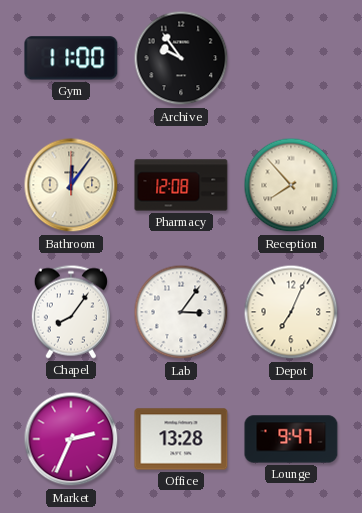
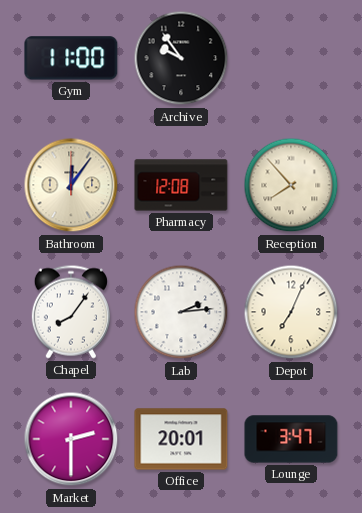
Lab: 3:06 -> 2:14
Market: 2:34 -> 2:30
Office: 13:28 -> 20:01
Lounge: 9:47 -> 3:47
